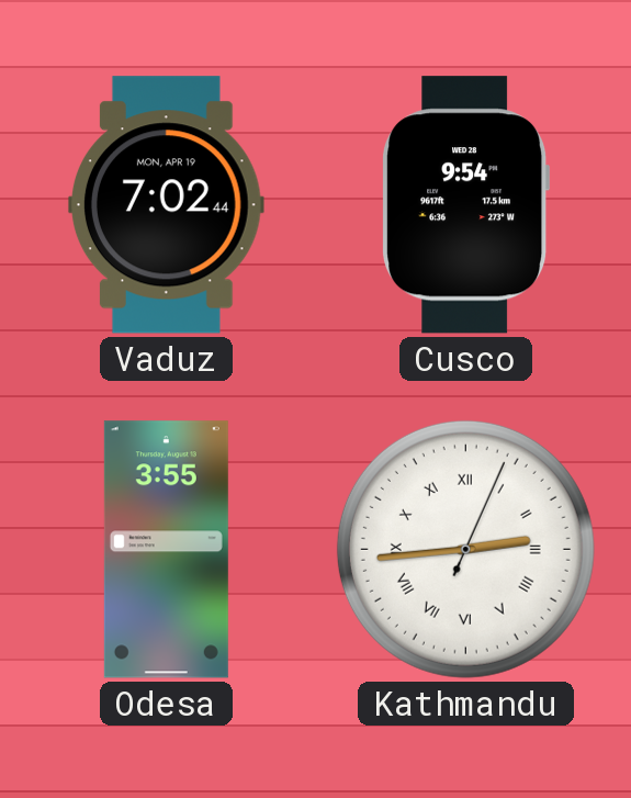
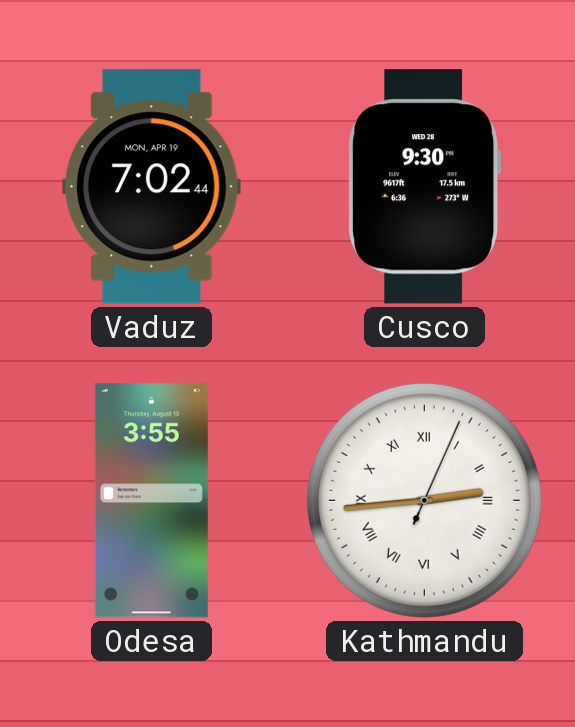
Cusco: 9:54 -> 9:30
